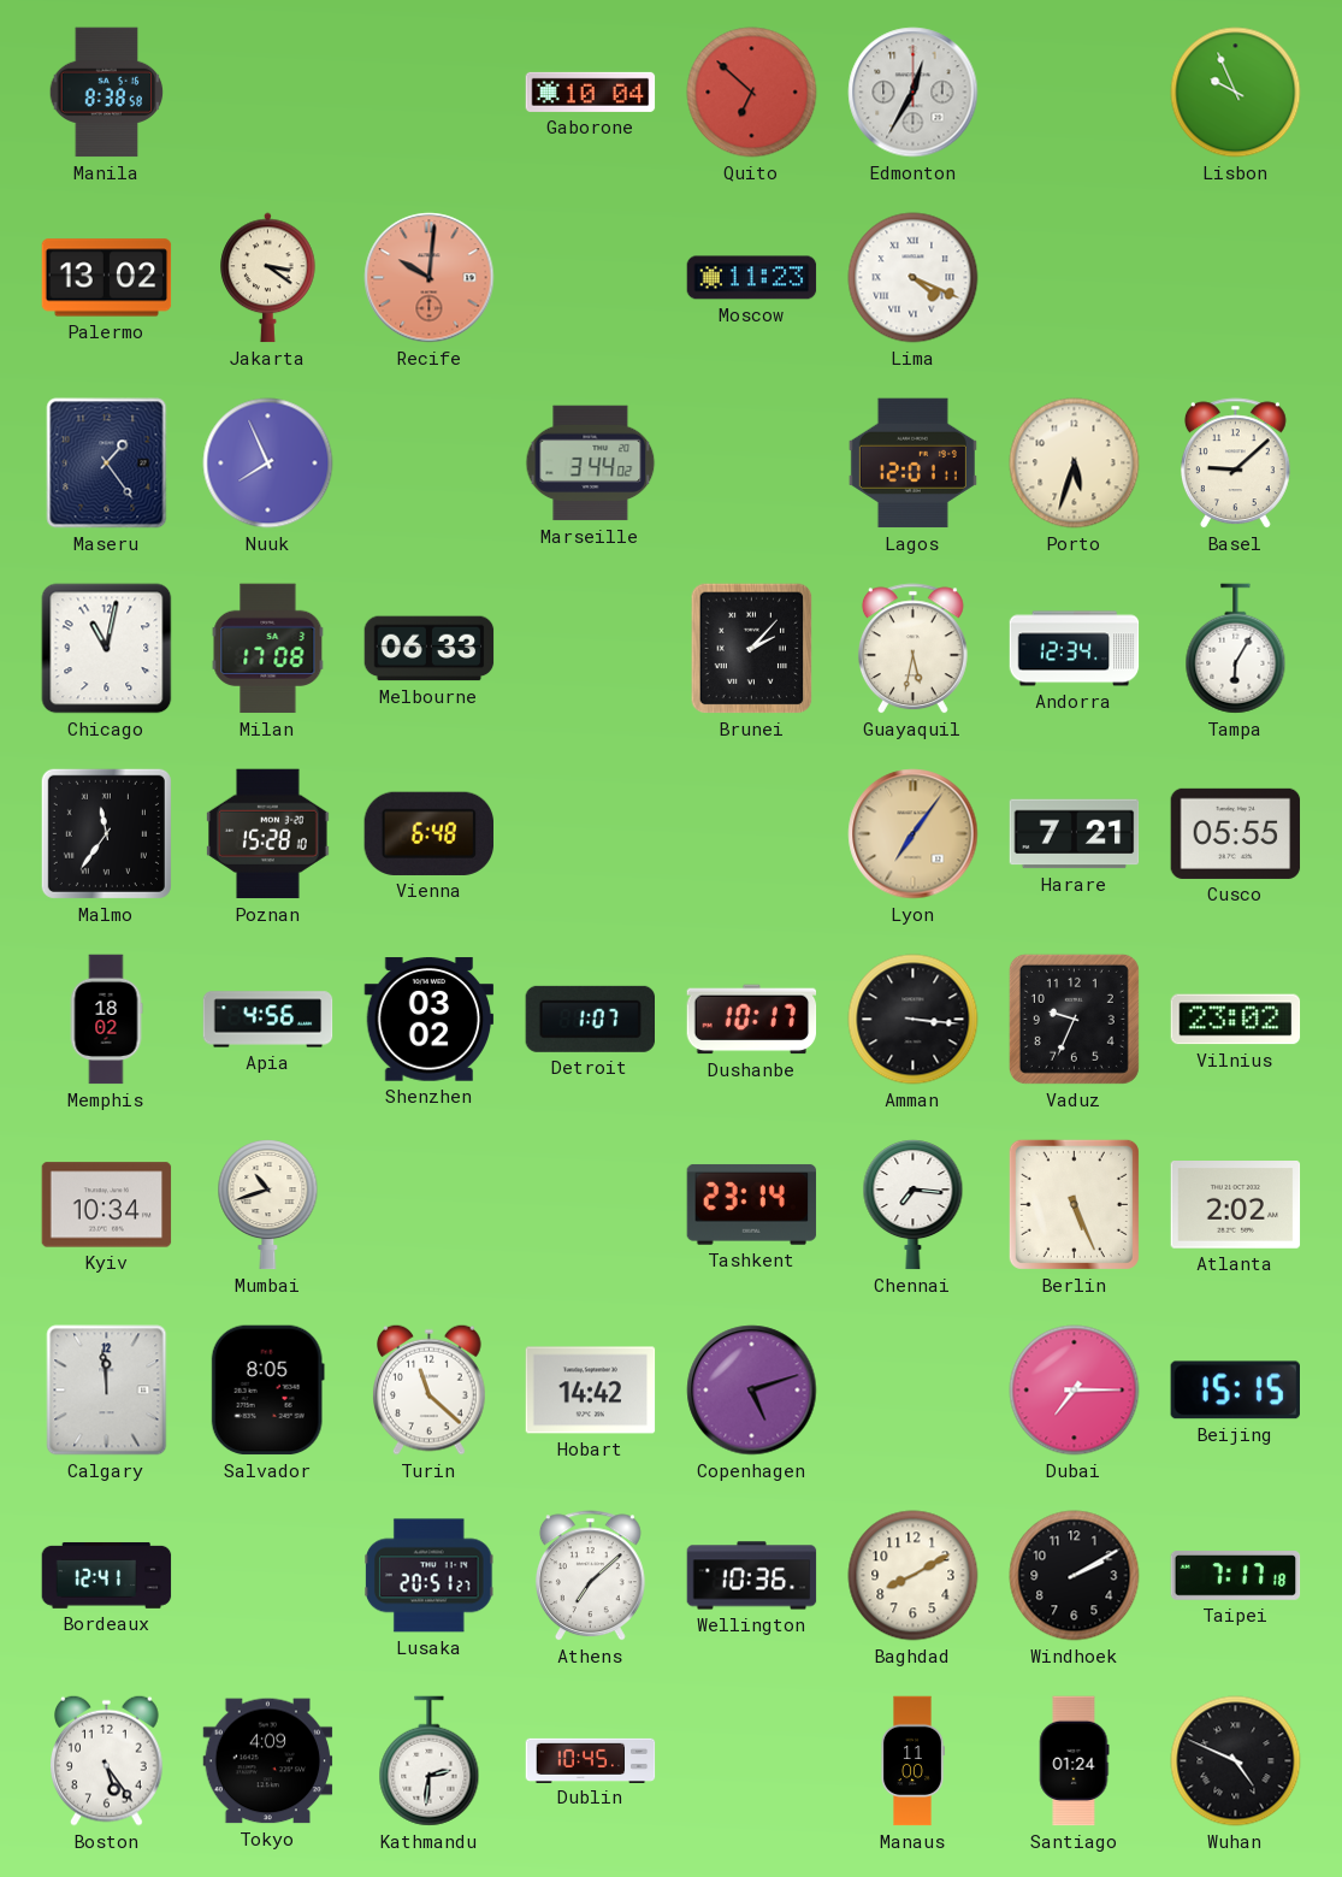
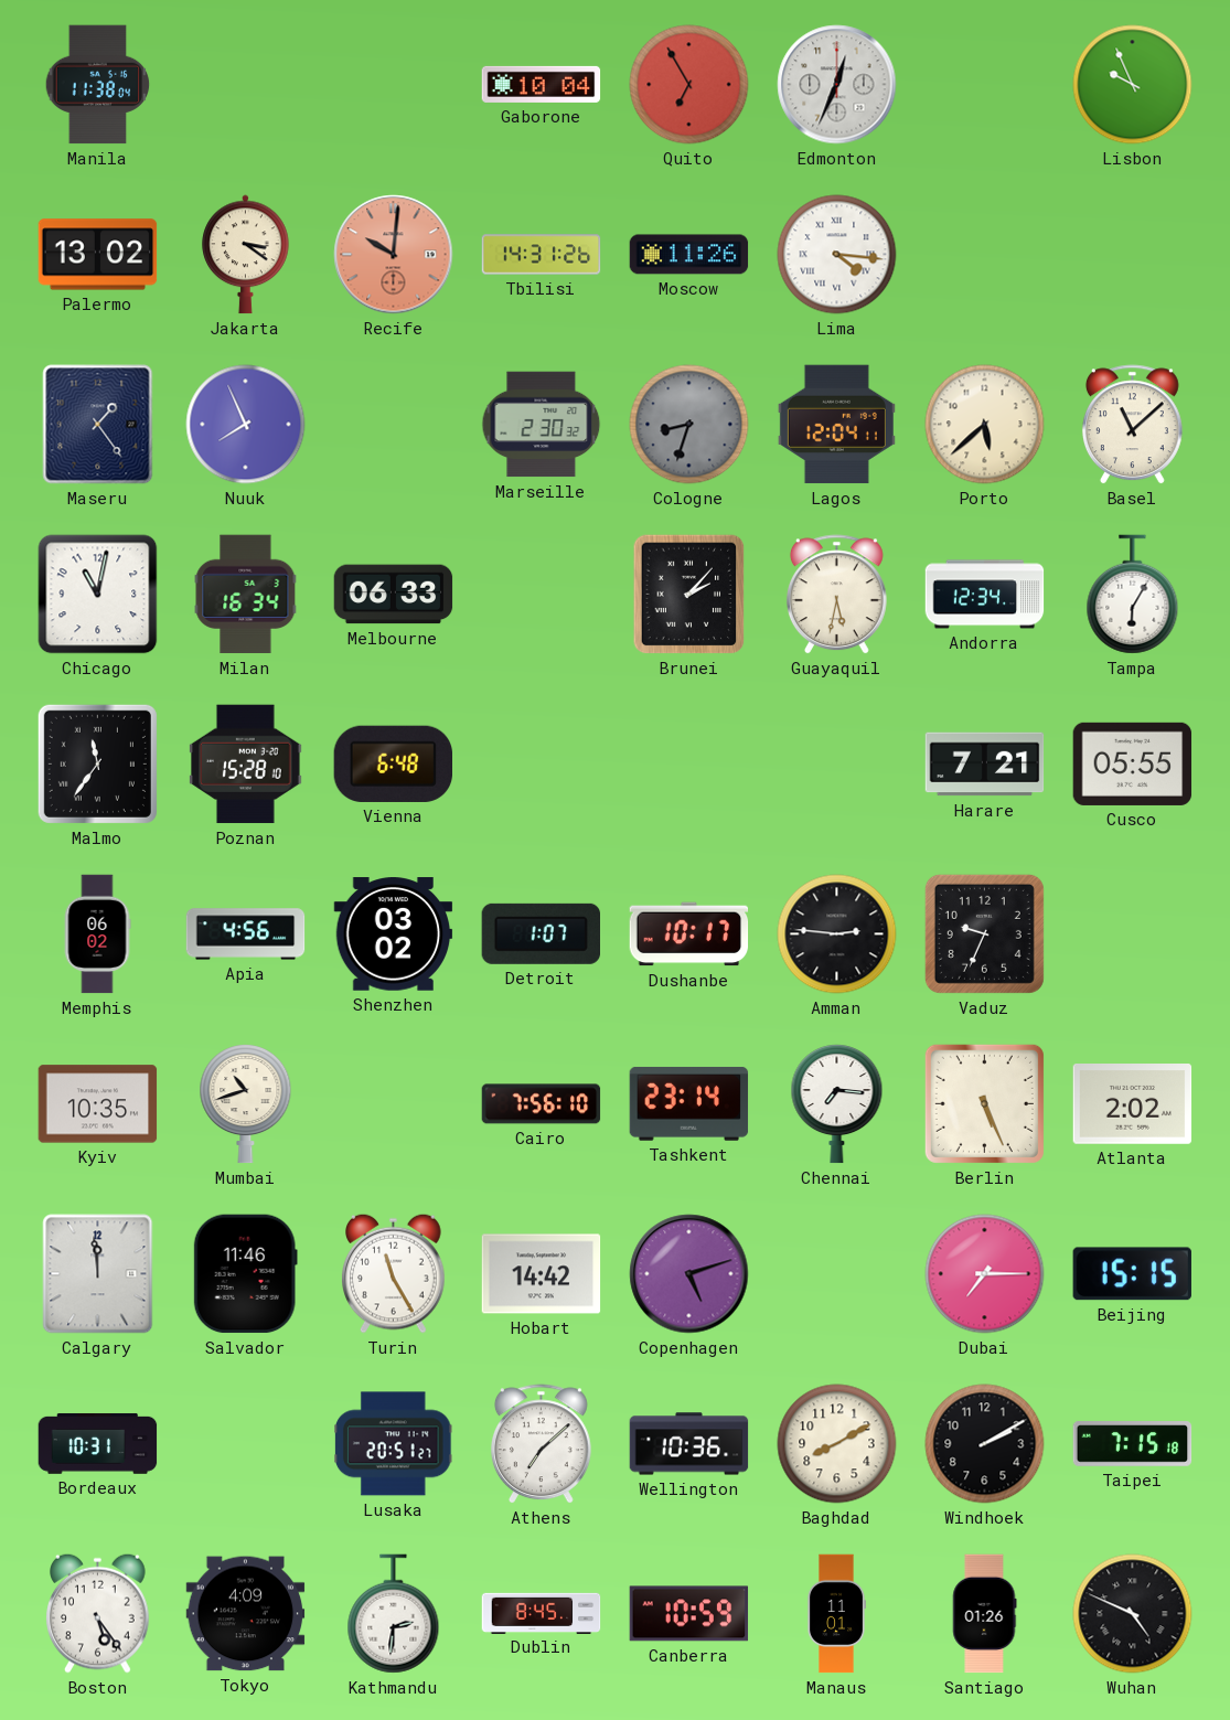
Manila: 8:38 -> 11:38
Quito: 6:52 -> 6:55
Edmonton: 12:35 -> 12:34
Tbilisi: none -> 14:31
Moscow: 11:23 -> 11:26
Lima: 4:19 -> 4:16
Marseille: 3:44 -> 2:30
Cologne: none -> 8:33
Lagos: 12:01 -> 12:04
Porto: 5:33 -> 5:38
Basel: 9:08 -> 11:08
Milan: 17:08 -> 16:34
Lyon: 7:06 -> none
Memphis: 18:02 -> 06:02
Amman: 3:16 -> 2:46
Vilnius: 23:02 -> none
Kyiv: 10:34 -> 10:35
Cairo: none -> 7:56
Salvador: 8:05 -> 11:46
Turin: 11:22 -> 11:25
Bordeaux: 12:41 -> 10:31
Taipei: 7:17 -> 7:15
Dublin: 10:45 -> 8:45
Canberra: none -> 10:59
Manaus: 11:00 -> 11:01
Santiago: 01:24 -> 01:26
